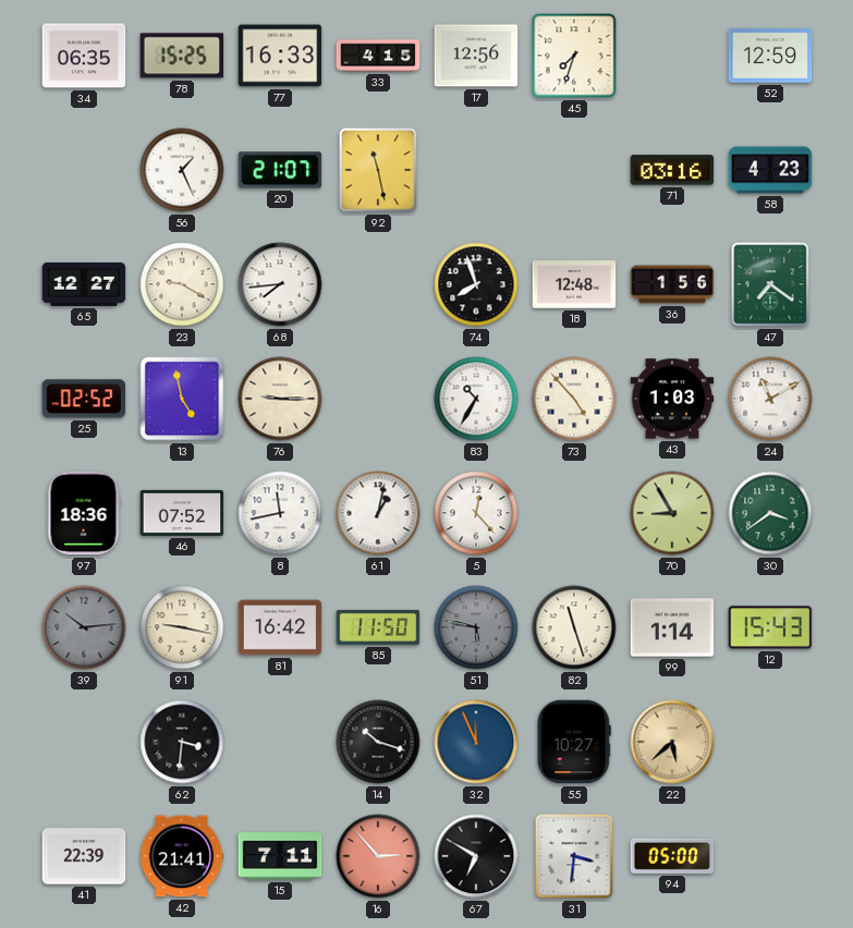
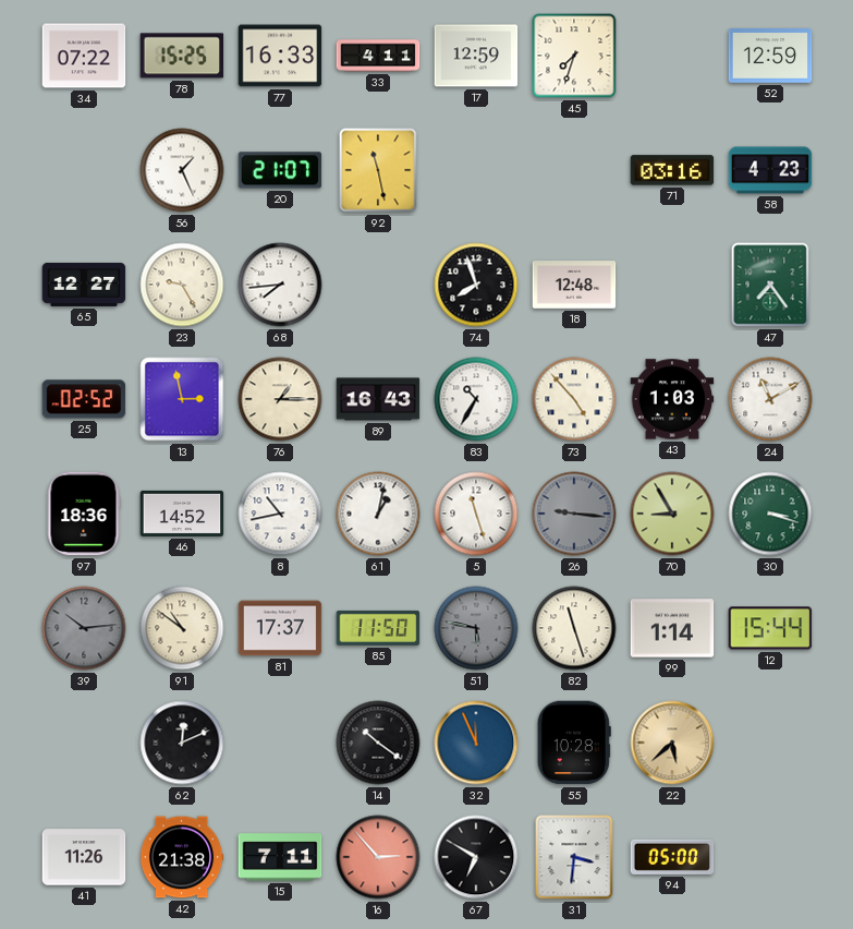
34: 06:35 -> 07:22
33: 4:15 -> 4:11
17: 12:56 -> 12:59
23: 9:20 -> 9:25
36: 1:56 -> none
47: 7:21 -> 7:24
13: 4:58 -> 2:58
76: 9:15 -> 1:15
89: none -> 16:43
46: 07:52 -> 14:52
8: 11:43 -> 10:43
5: 12:23 -> 11:27
26: none -> 9:16
30: 3:39 -> 3:18
91: 9:17 -> 10:51
81: 16:42 -> 17:37
12: 15:43 -> 15:44
62: 3:31 -> 12:11
14: 10:18 -> 10:21
55: 10:27 -> 10:28
41: 22:39 -> 11:26
42: 21:41 -> 21:38
